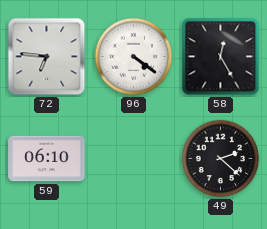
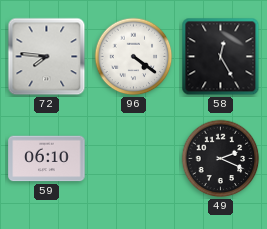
72: 6:46 -> 7:46
49: 2:22 -> 2:19
